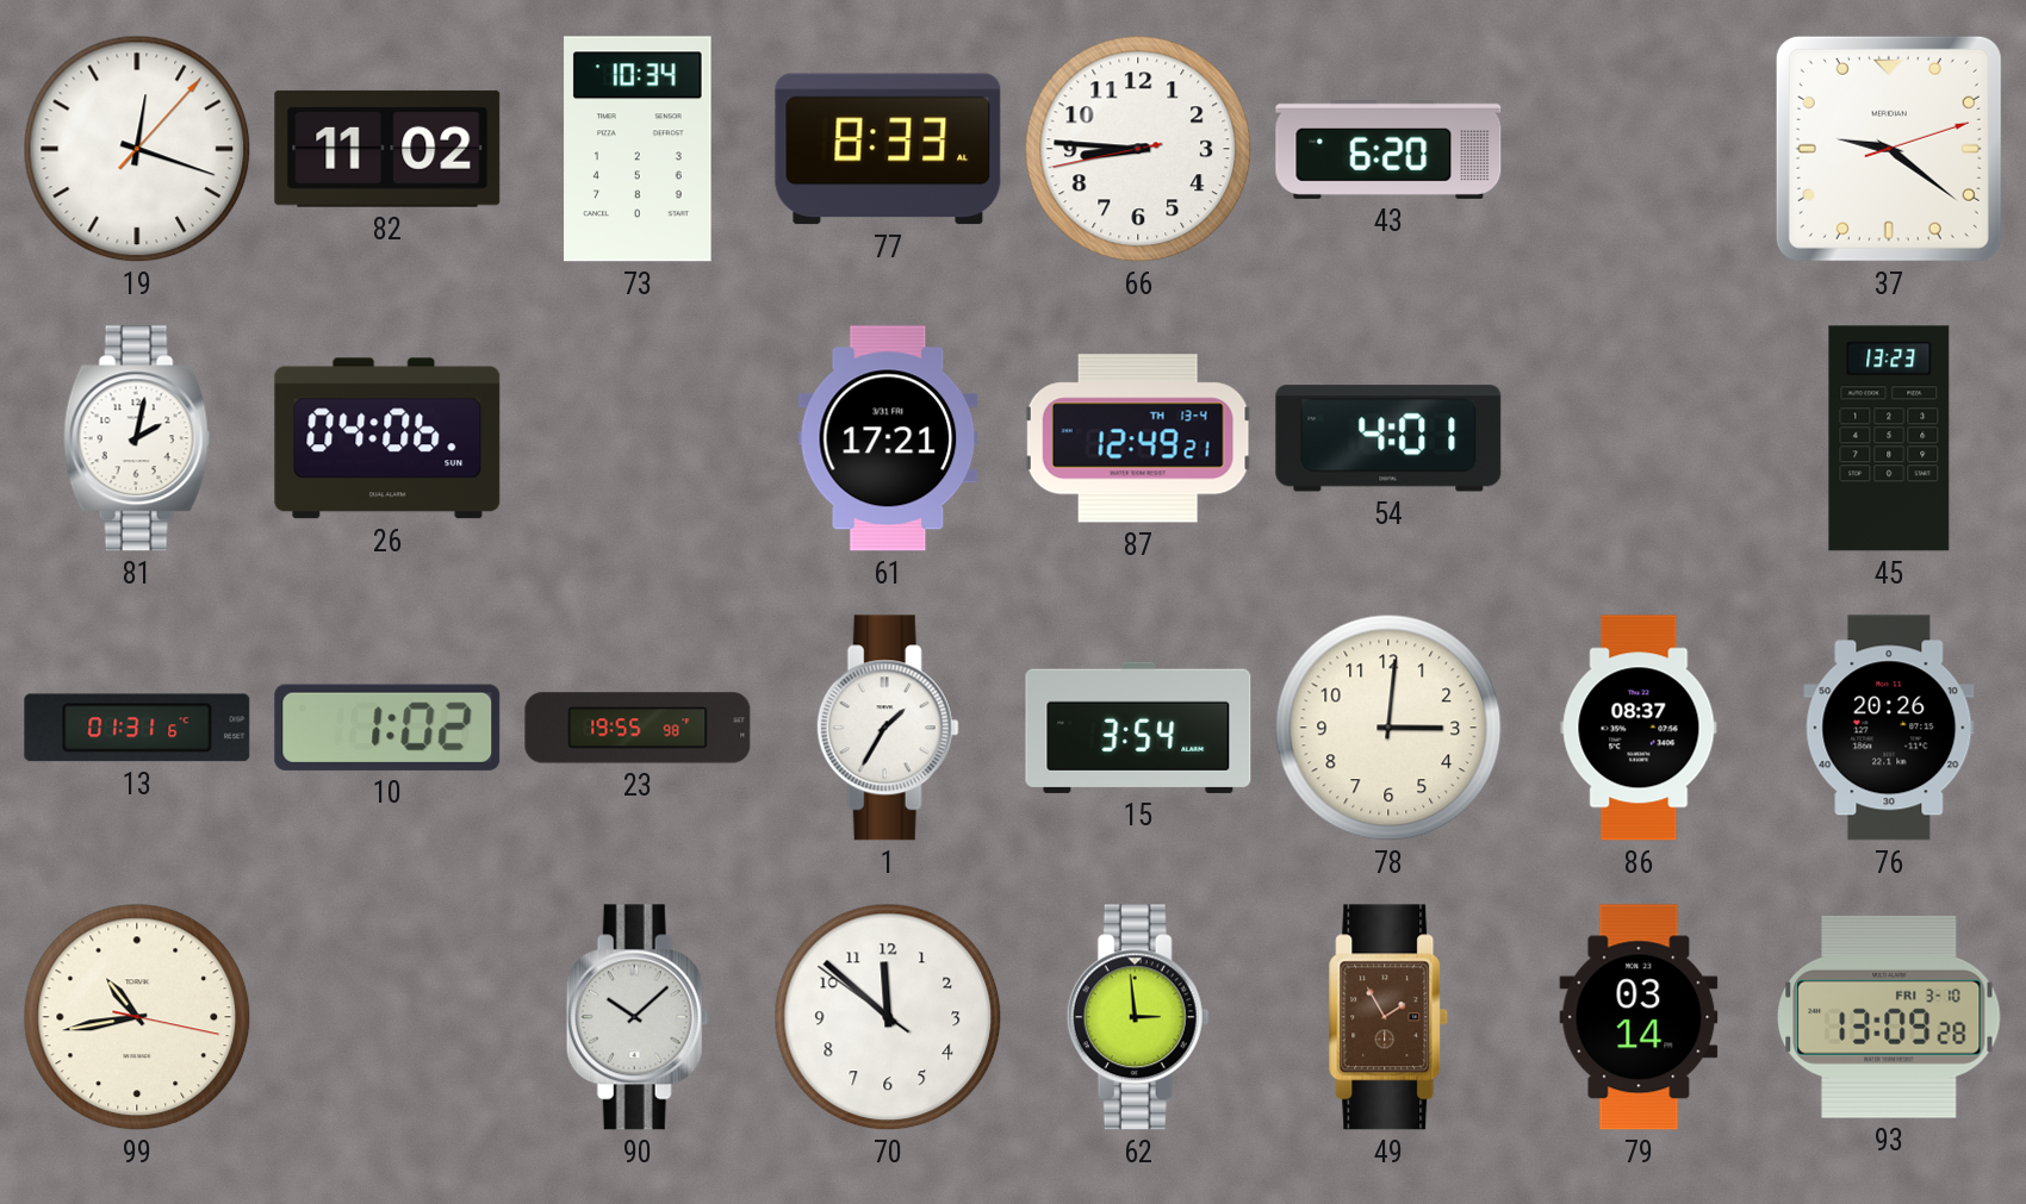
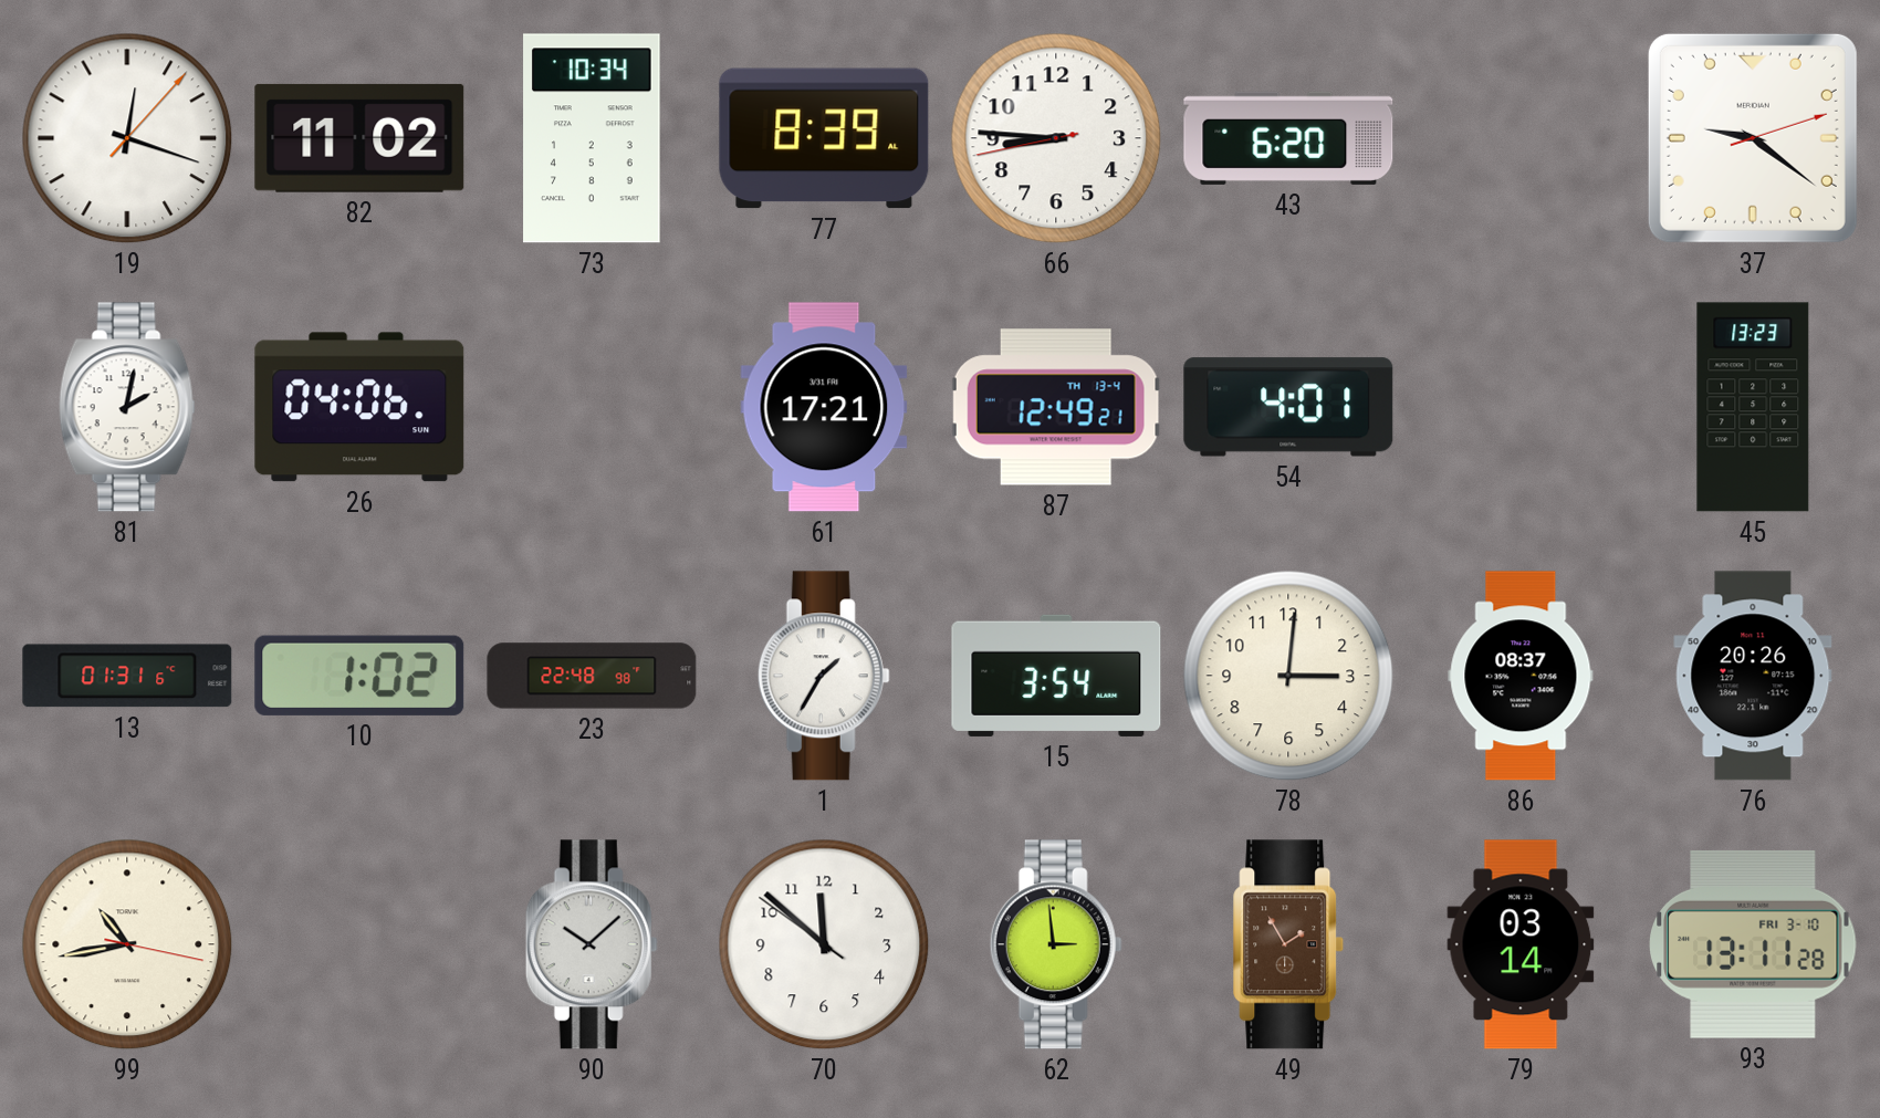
77: 8:33 -> 8:39
23: 19:55 -> 22:48
93: 13:09 -> 13:11
